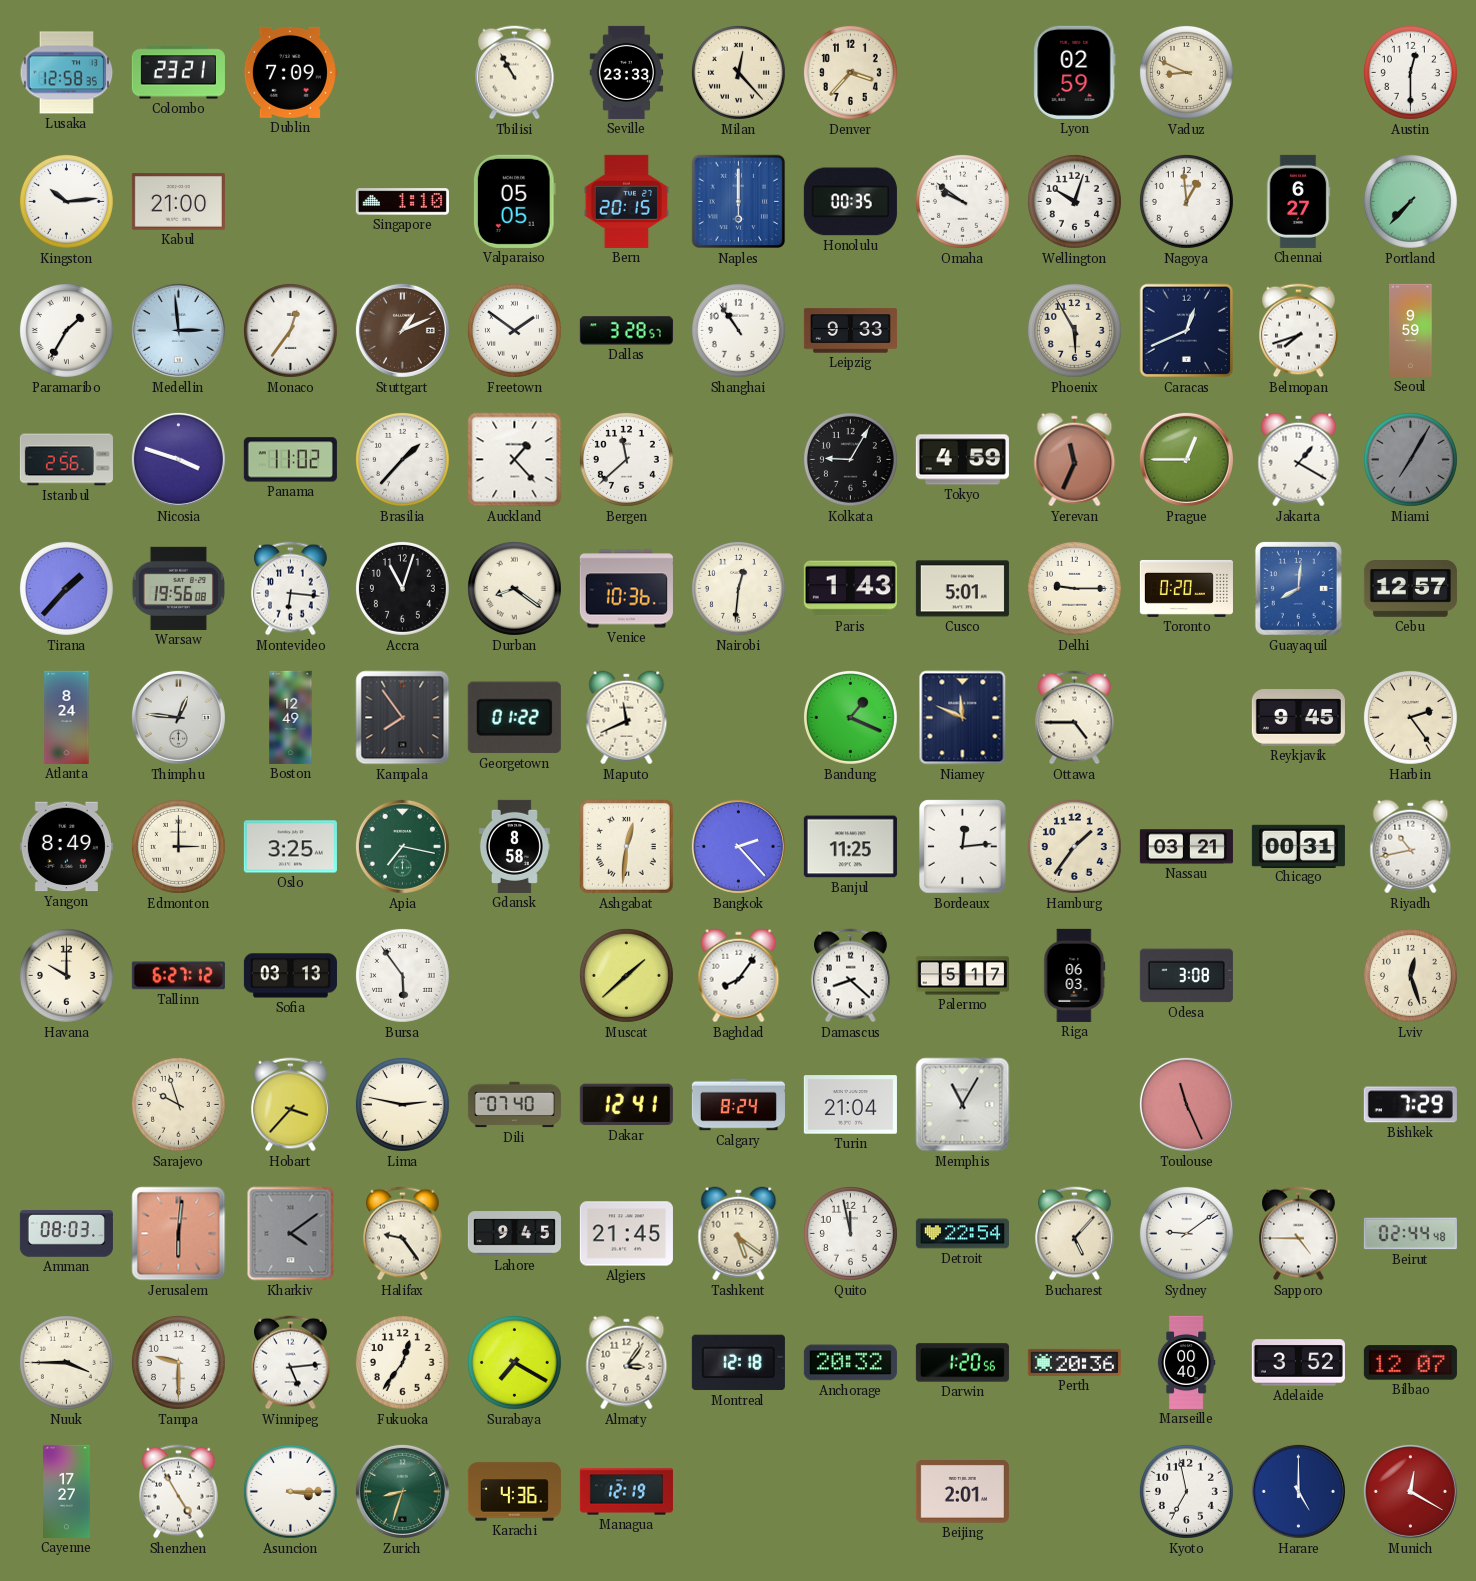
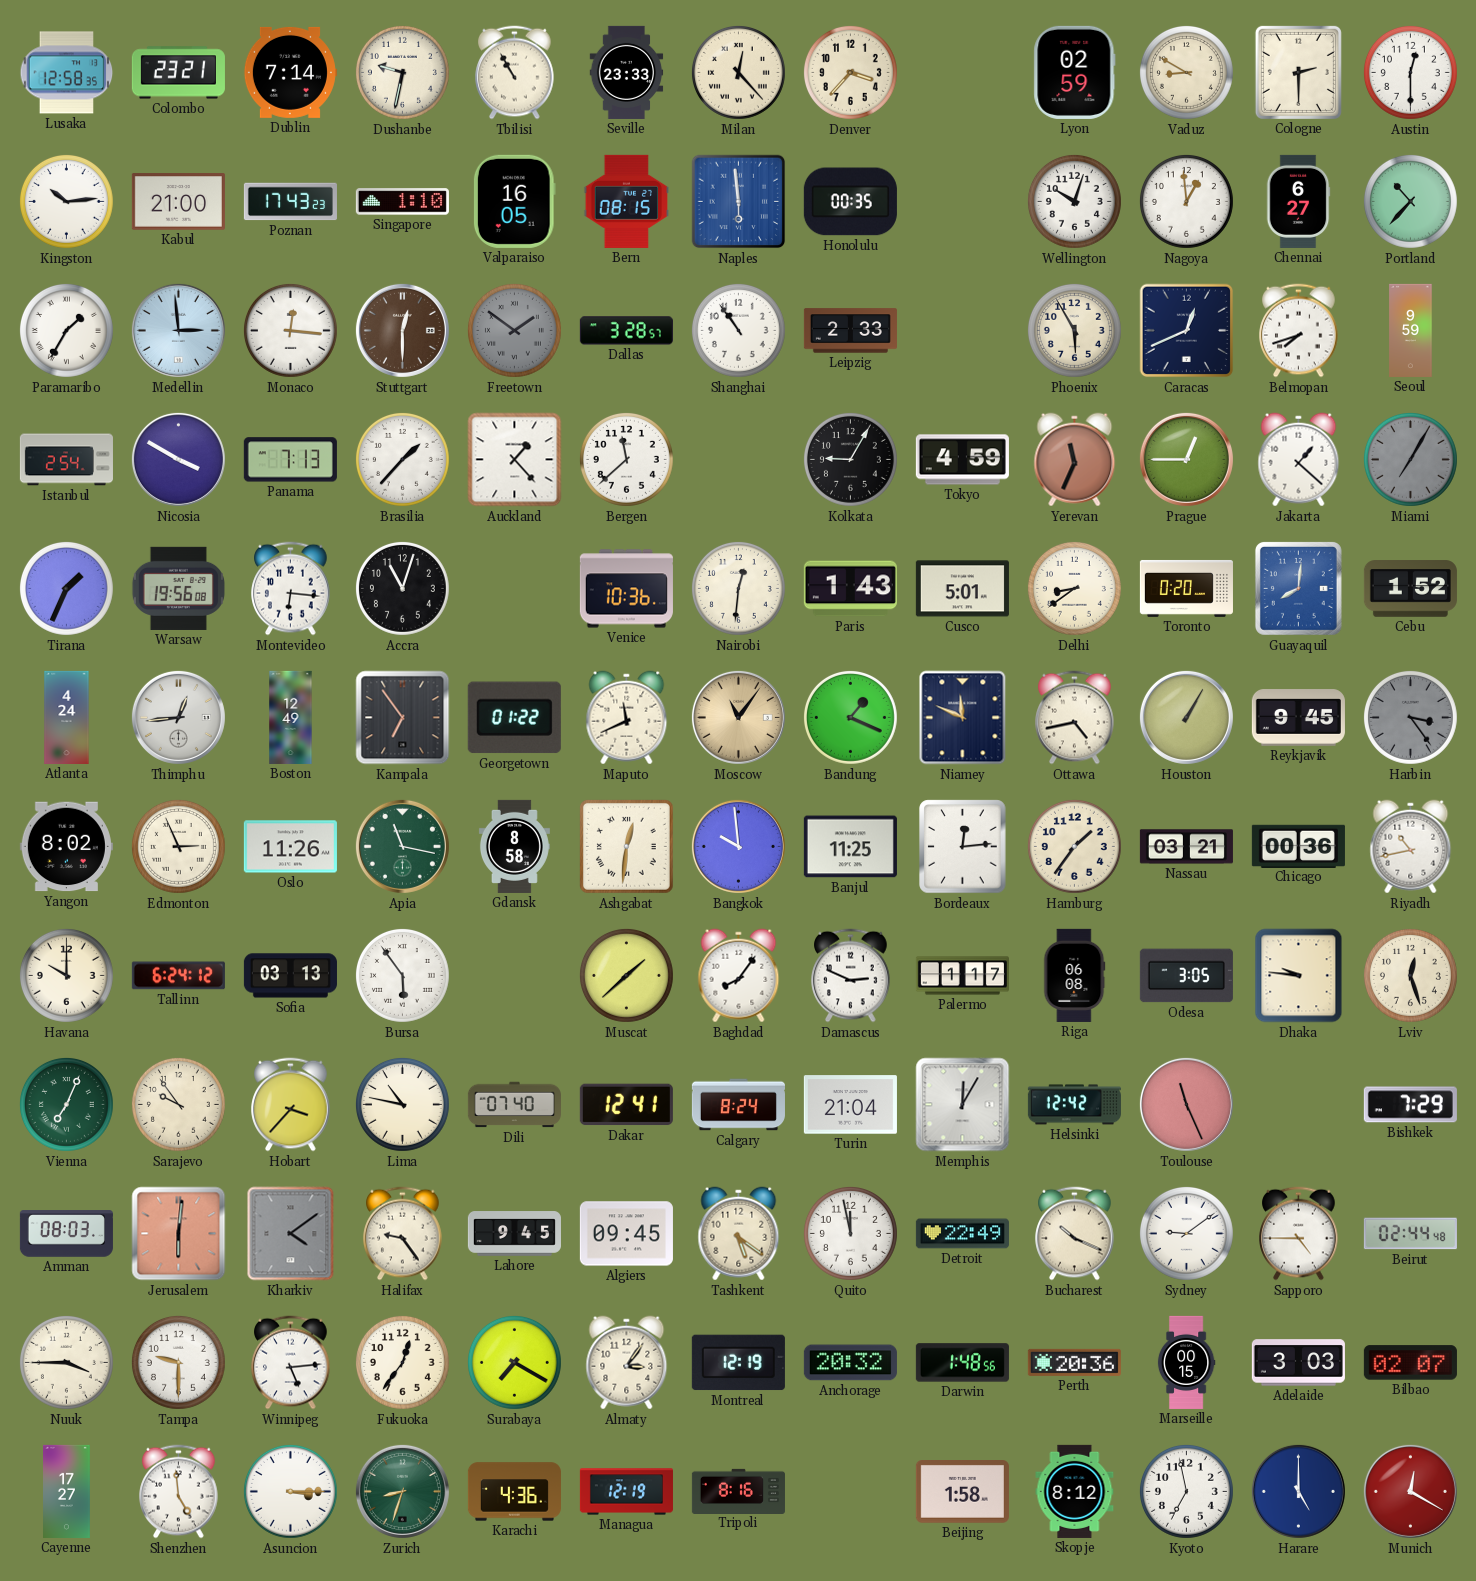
Dublin: 7:09 -> 7:14
Dushanbe: none -> 9:32
Vaduz: 8:49 -> 8:50
Cologne: none -> 2:30
Poznan: none -> 17:43
Valparaiso: 05:05 -> 16:05
Bern: 20:15 -> 08:15
Naples: 6:00 -> 5:59
Omaha: 9:51 -> none
Portland: 7:37 -> 10:37
Monaco: 12:36 -> 12:16
Stuttgart: 1:11 -> 12:30
Freetown dial: white -> grey
Leipzig: 9:33 -> 2:33
Istanbul: 2:56 -> 2:54
Nicosia: 3:48 -> 3:50
Panama: 11:02 -> 7:13
Jakarta: 1:20 -> 1:22
Tirana: 1:37 -> 1:34
Durban: 8:21 -> none
Delhi: 9:15 -> 8:39
Cebu: 12:57 -> 1:52
Atlanta: 8:24 -> 4:24
Thimphu: 12:46 -> 12:44
Kampala: 7:54 -> 6:54
Moscow: none -> 11:06
Ottawa: 4:45 -> 4:43
Houston: none -> 1:05
Harbin: 2:24 -> 3:24
Harbin dial: cream -> grey
Yangon: 8:49 -> 8:02
Edmonton: 3:00 -> 2:56
Oslo: 3:25 -> 11:26
Apia: 7:17 -> 11:17
Bangkok: 2:23 -> 9:59
Chicago: 00:31 -> 00:36
Tallinn: 6:27 -> 6:24
Damascus: 8:22 -> 2:49
Palermo: 5:17 -> 1:17
Riga: 06:03 -> 06:08
Odesa: 3:08 -> 3:05
Dhaka: none -> 9:46
Vienna: none -> 7:04
Sarajevo: 9:57 -> 9:54
Lima: 2:47 -> 10:47
Memphis: 11:05 -> 12:05
Helsinki: none -> 12:42
Algiers: 21:45 -> 09:45
Detroit: 22:54 -> 22:49
Bucharest: 5:07 -> 10:19
Montreal: 12:18 -> 12:19
Darwin: 1:20 -> 1:48
Marseille: 00:40 -> 00:15
Adelaide: 3:52 -> 3:03
Bilbao: 12:07 -> 02:07
Shenzhen: 4:55 -> 4:59
Tripoli: none -> 8:16
Beijing: 2:01 -> 1:58
Skopje: none -> 8:12
